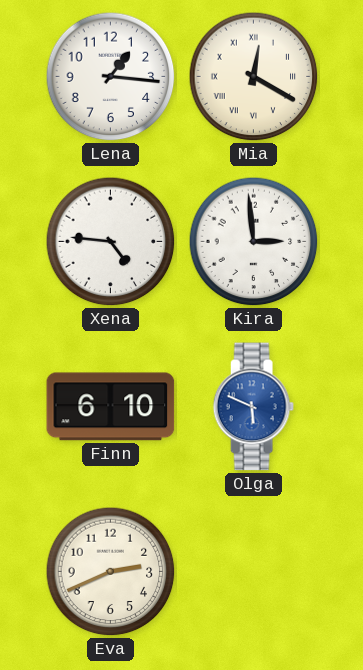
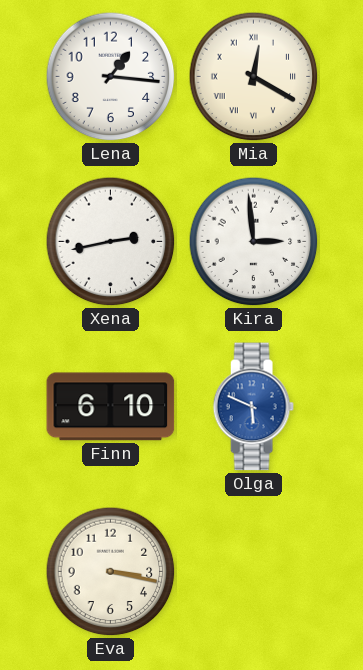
Xena: 4:46 -> 2:43
Eva: 2:41 -> 3:17
